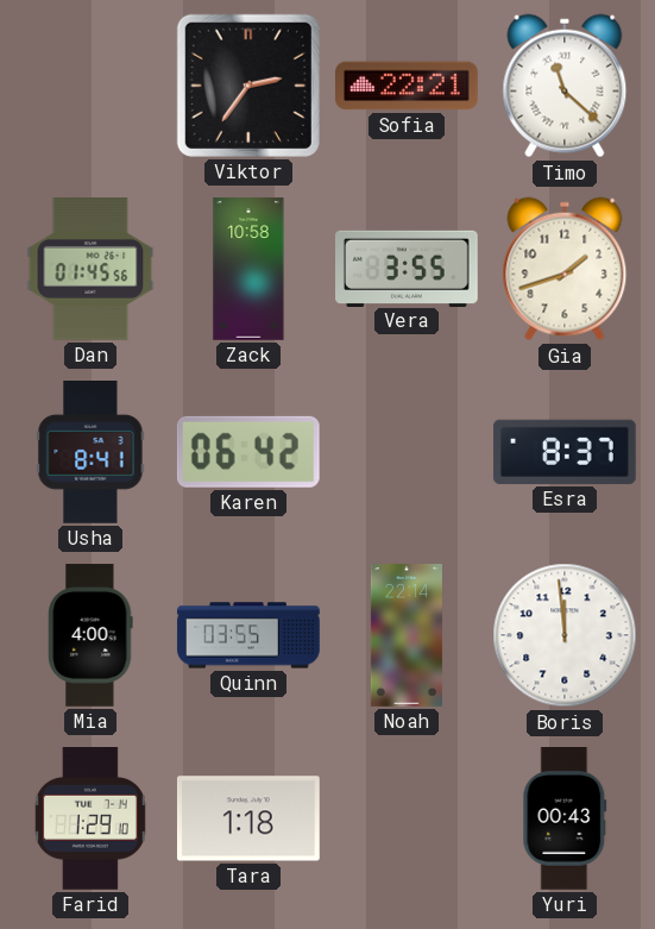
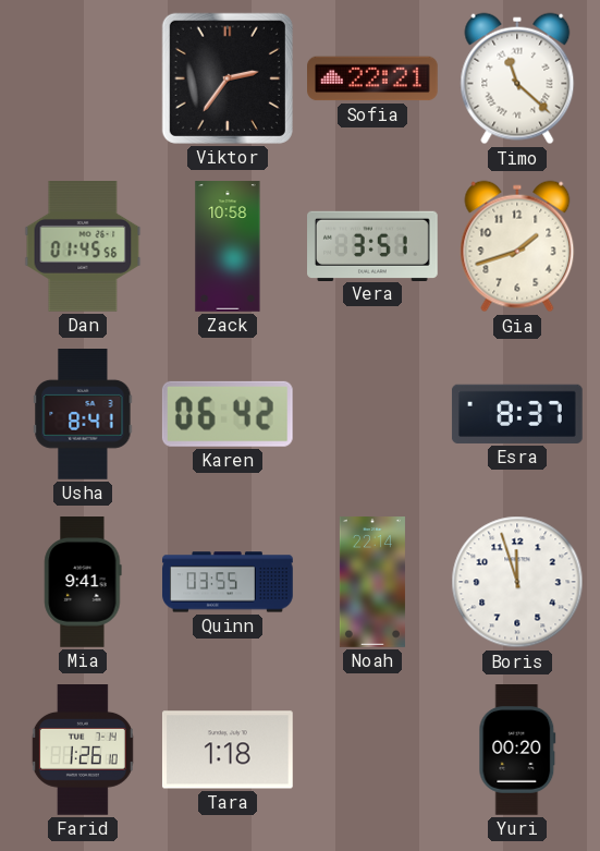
Vera: 3:55 -> 3:51
Mia: 4:00 -> 9:41
Boris: 11:59 -> 11:57
Farid: 1:29 -> 1:26
Yuri: 00:43 -> 00:20
